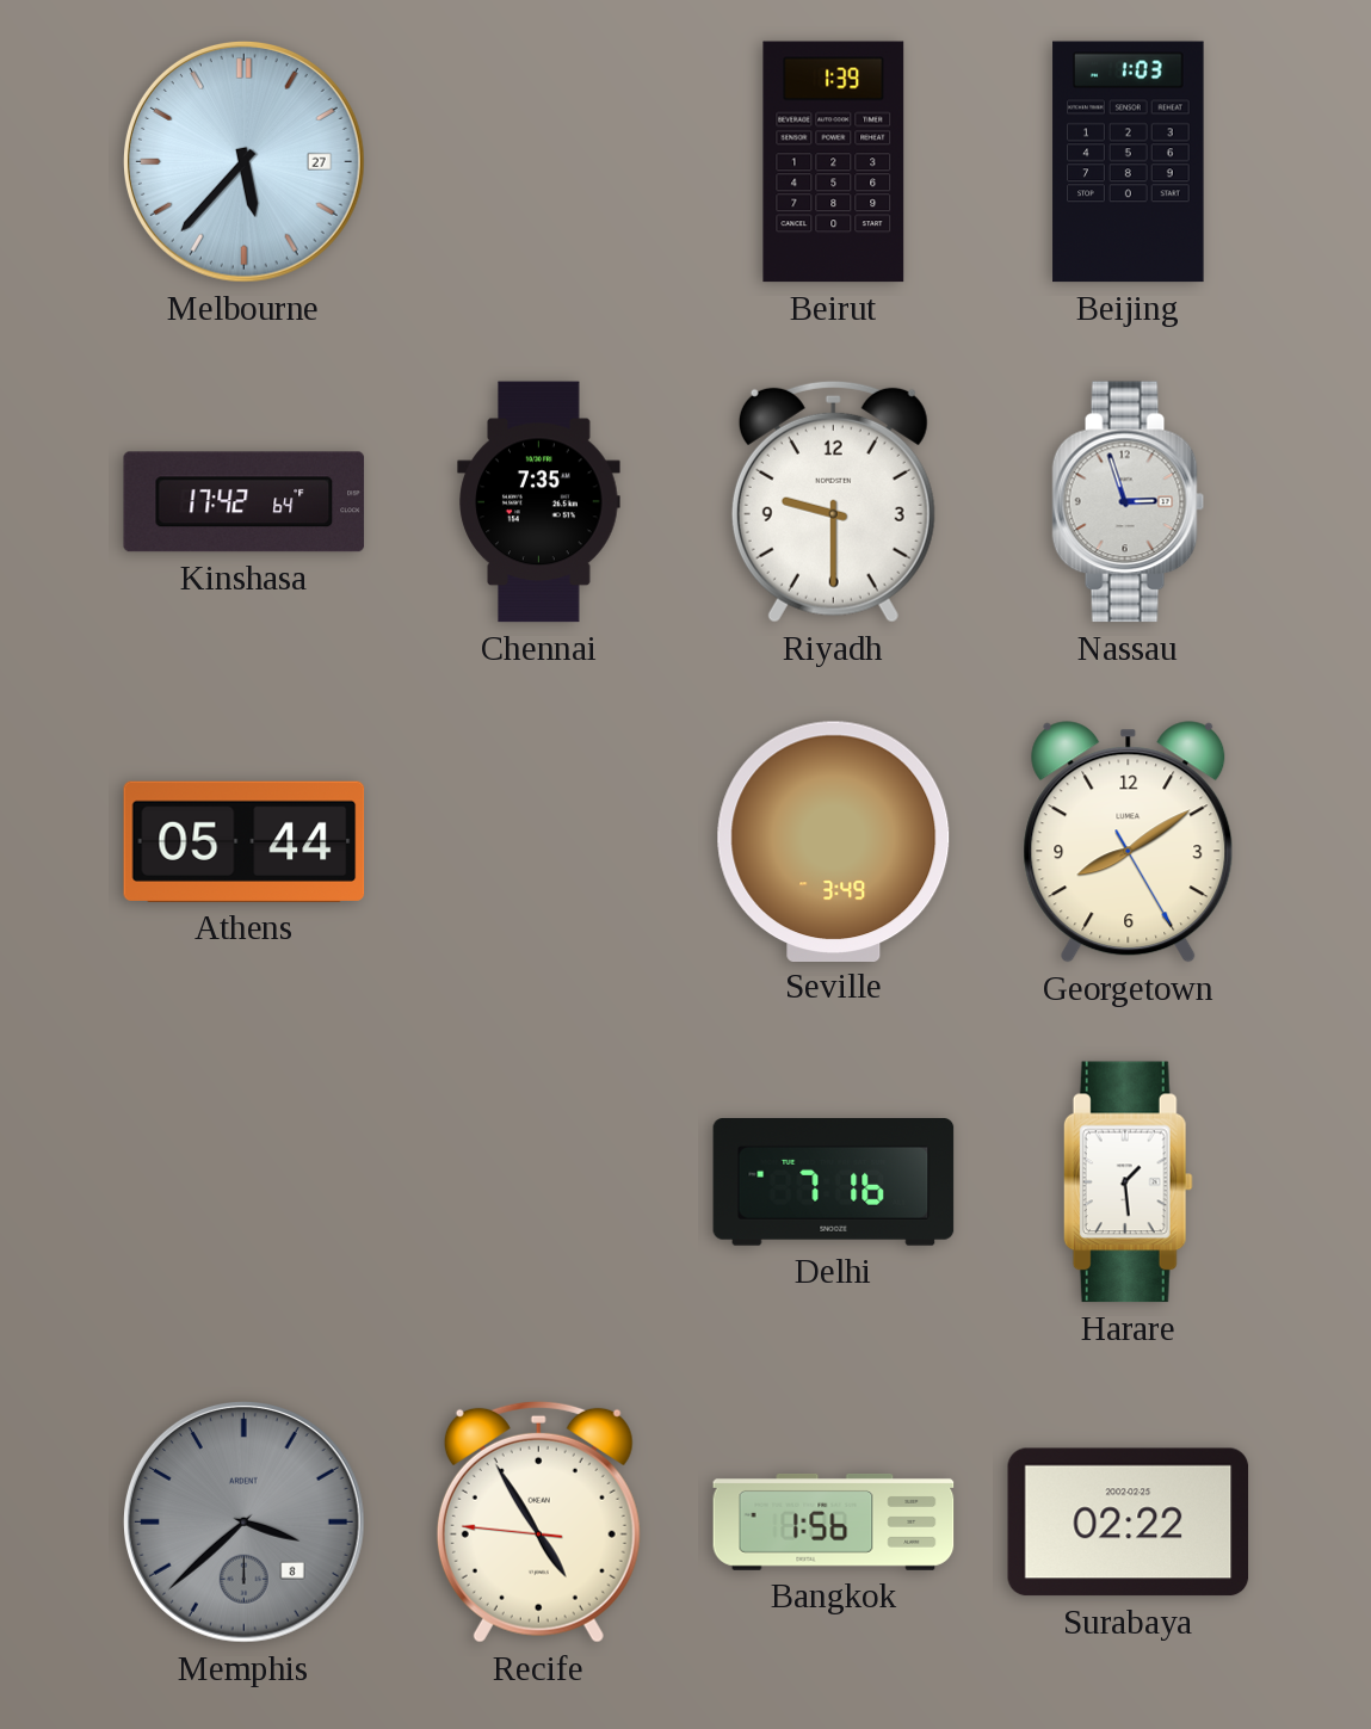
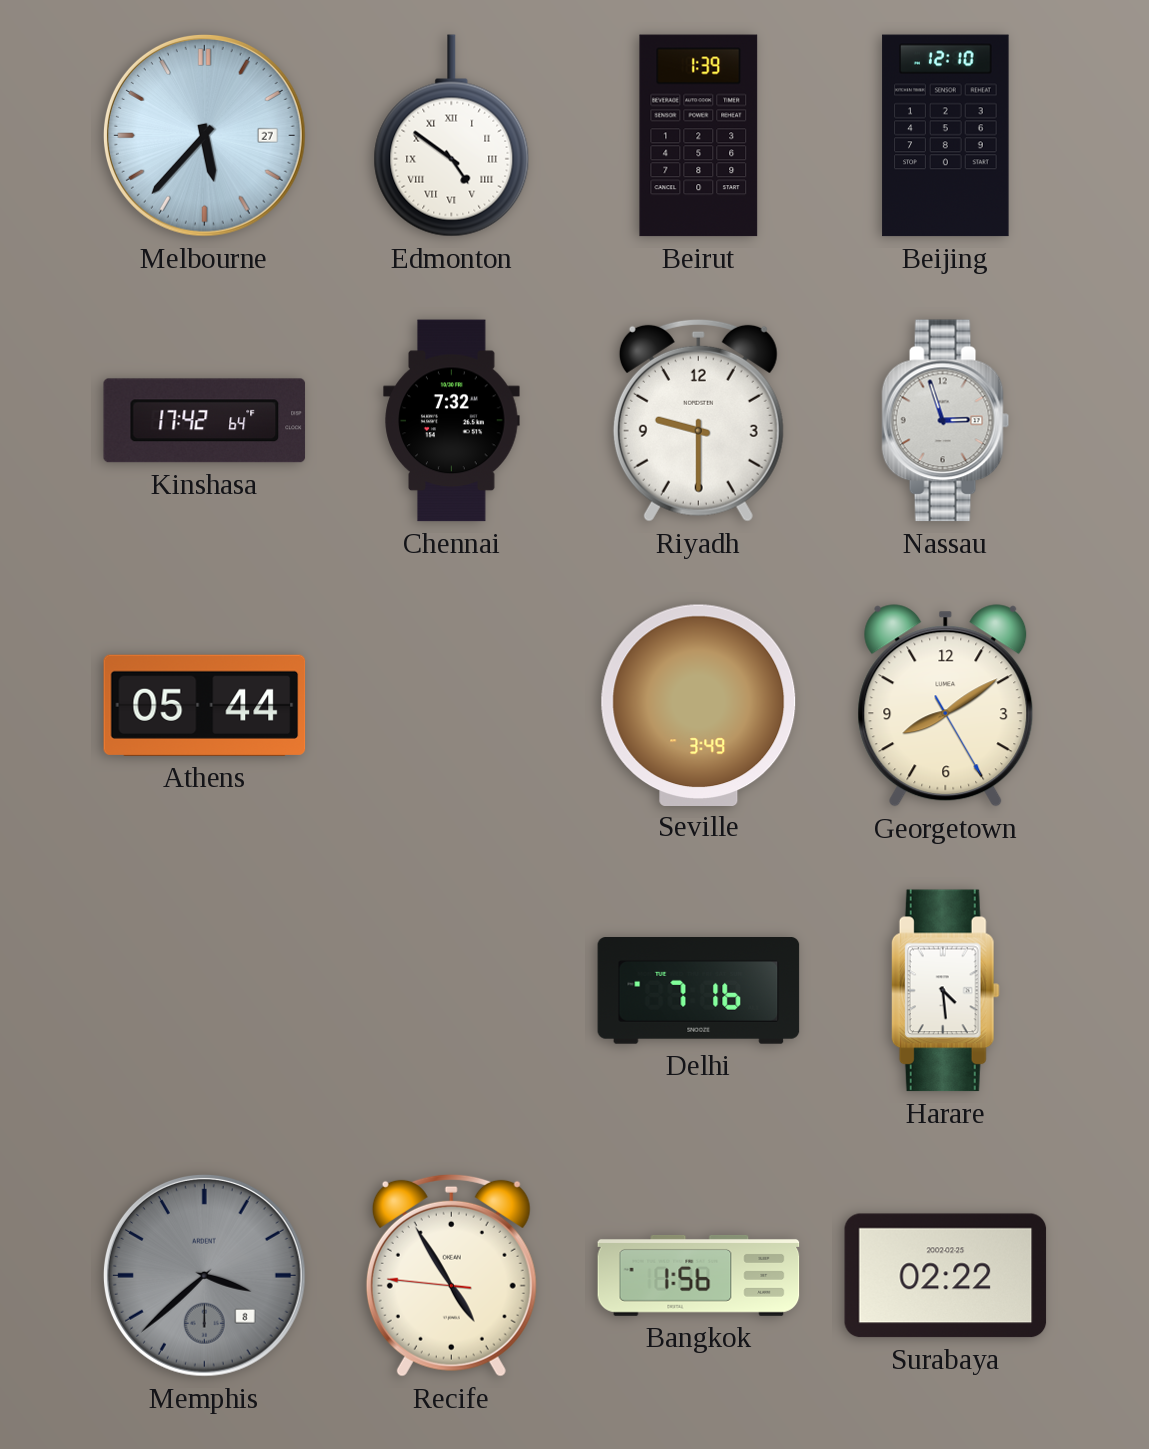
Edmonton: none -> 4:51
Beijing: 1:03 -> 12:10
Chennai: 7:35 -> 7:32
Harare: 1:29 -> 4:29
